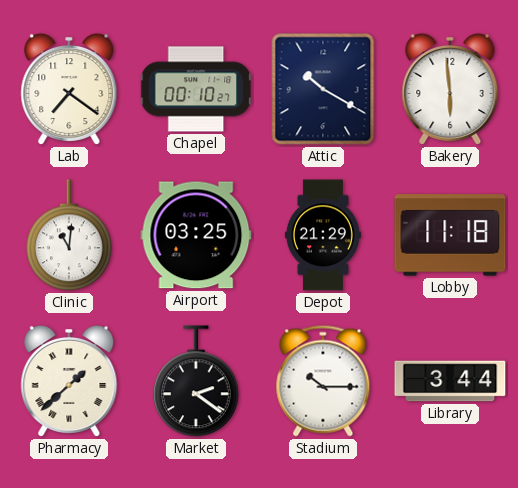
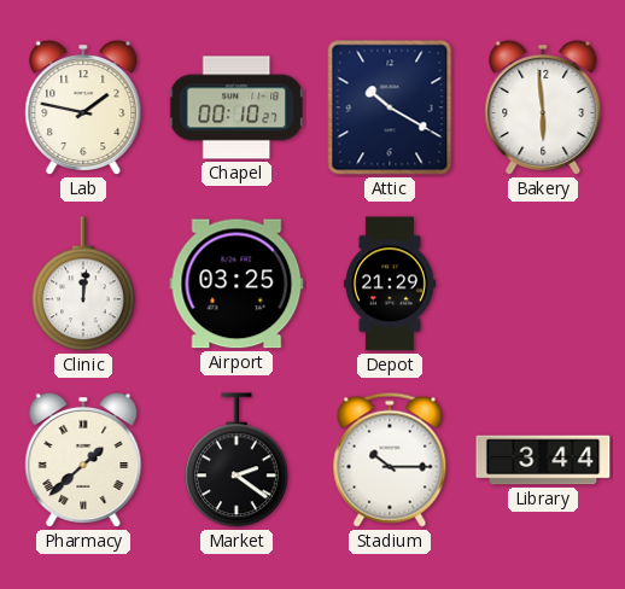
Lab: 7:21 -> 1:47
Clinic: 11:01 -> 12:01
Lobby: 11:18 -> none
